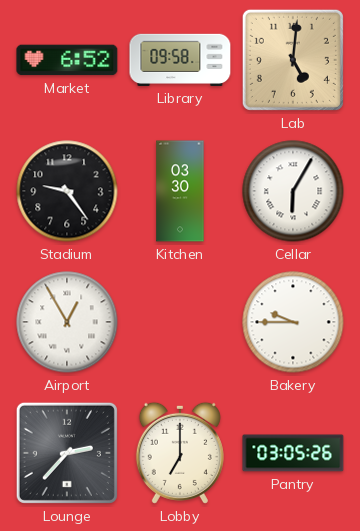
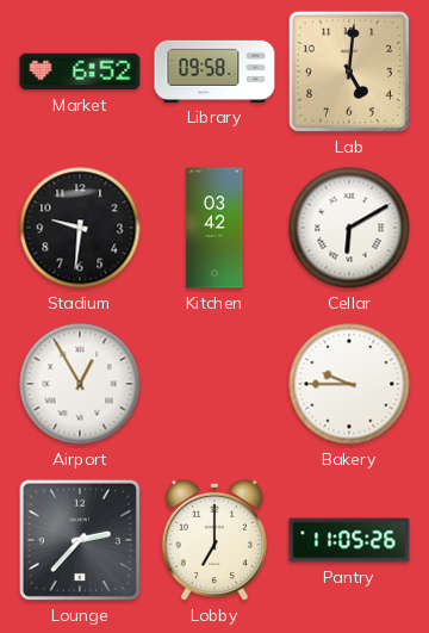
Stadium: 9:24 -> 9:31
Kitchen: 03:30 -> 03:42
Cellar: 6:05 -> 6:10
Pantry: 03:05 -> 11:05
